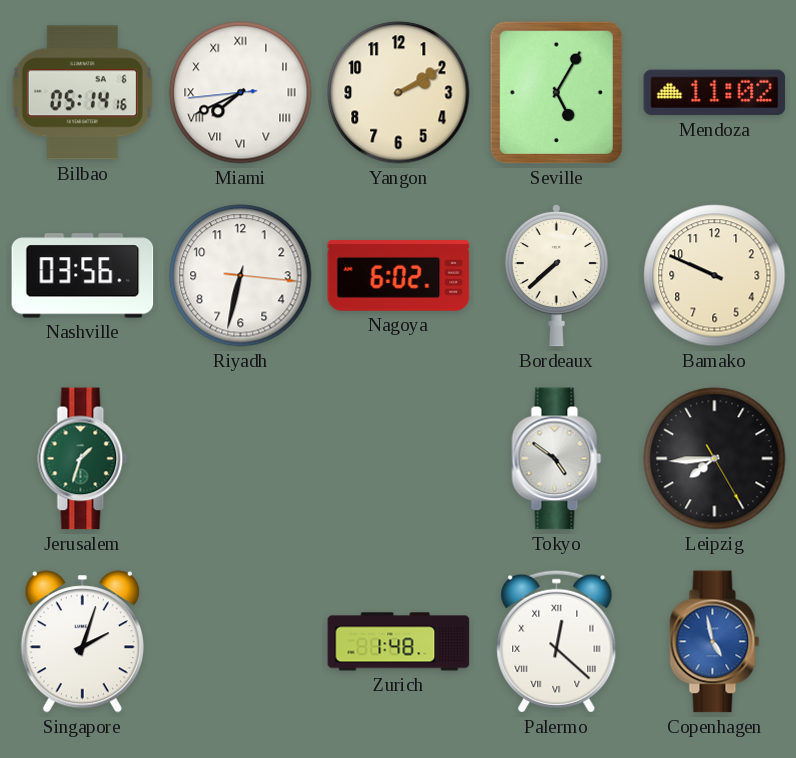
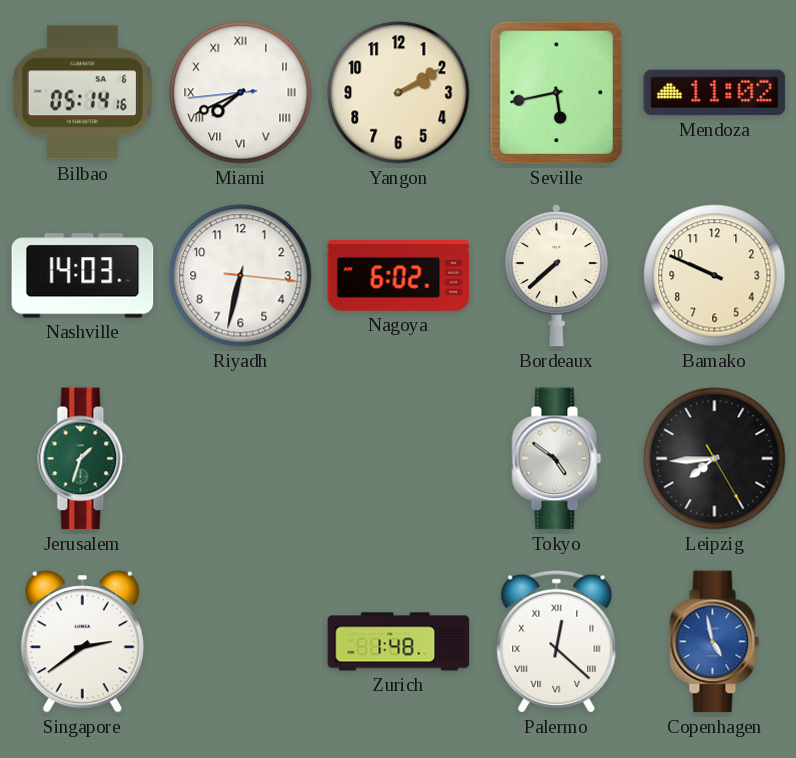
Seville: 5:05 -> 5:43
Nashville: 03:56 -> 14:03
Singapore: 2:03 -> 2:39
